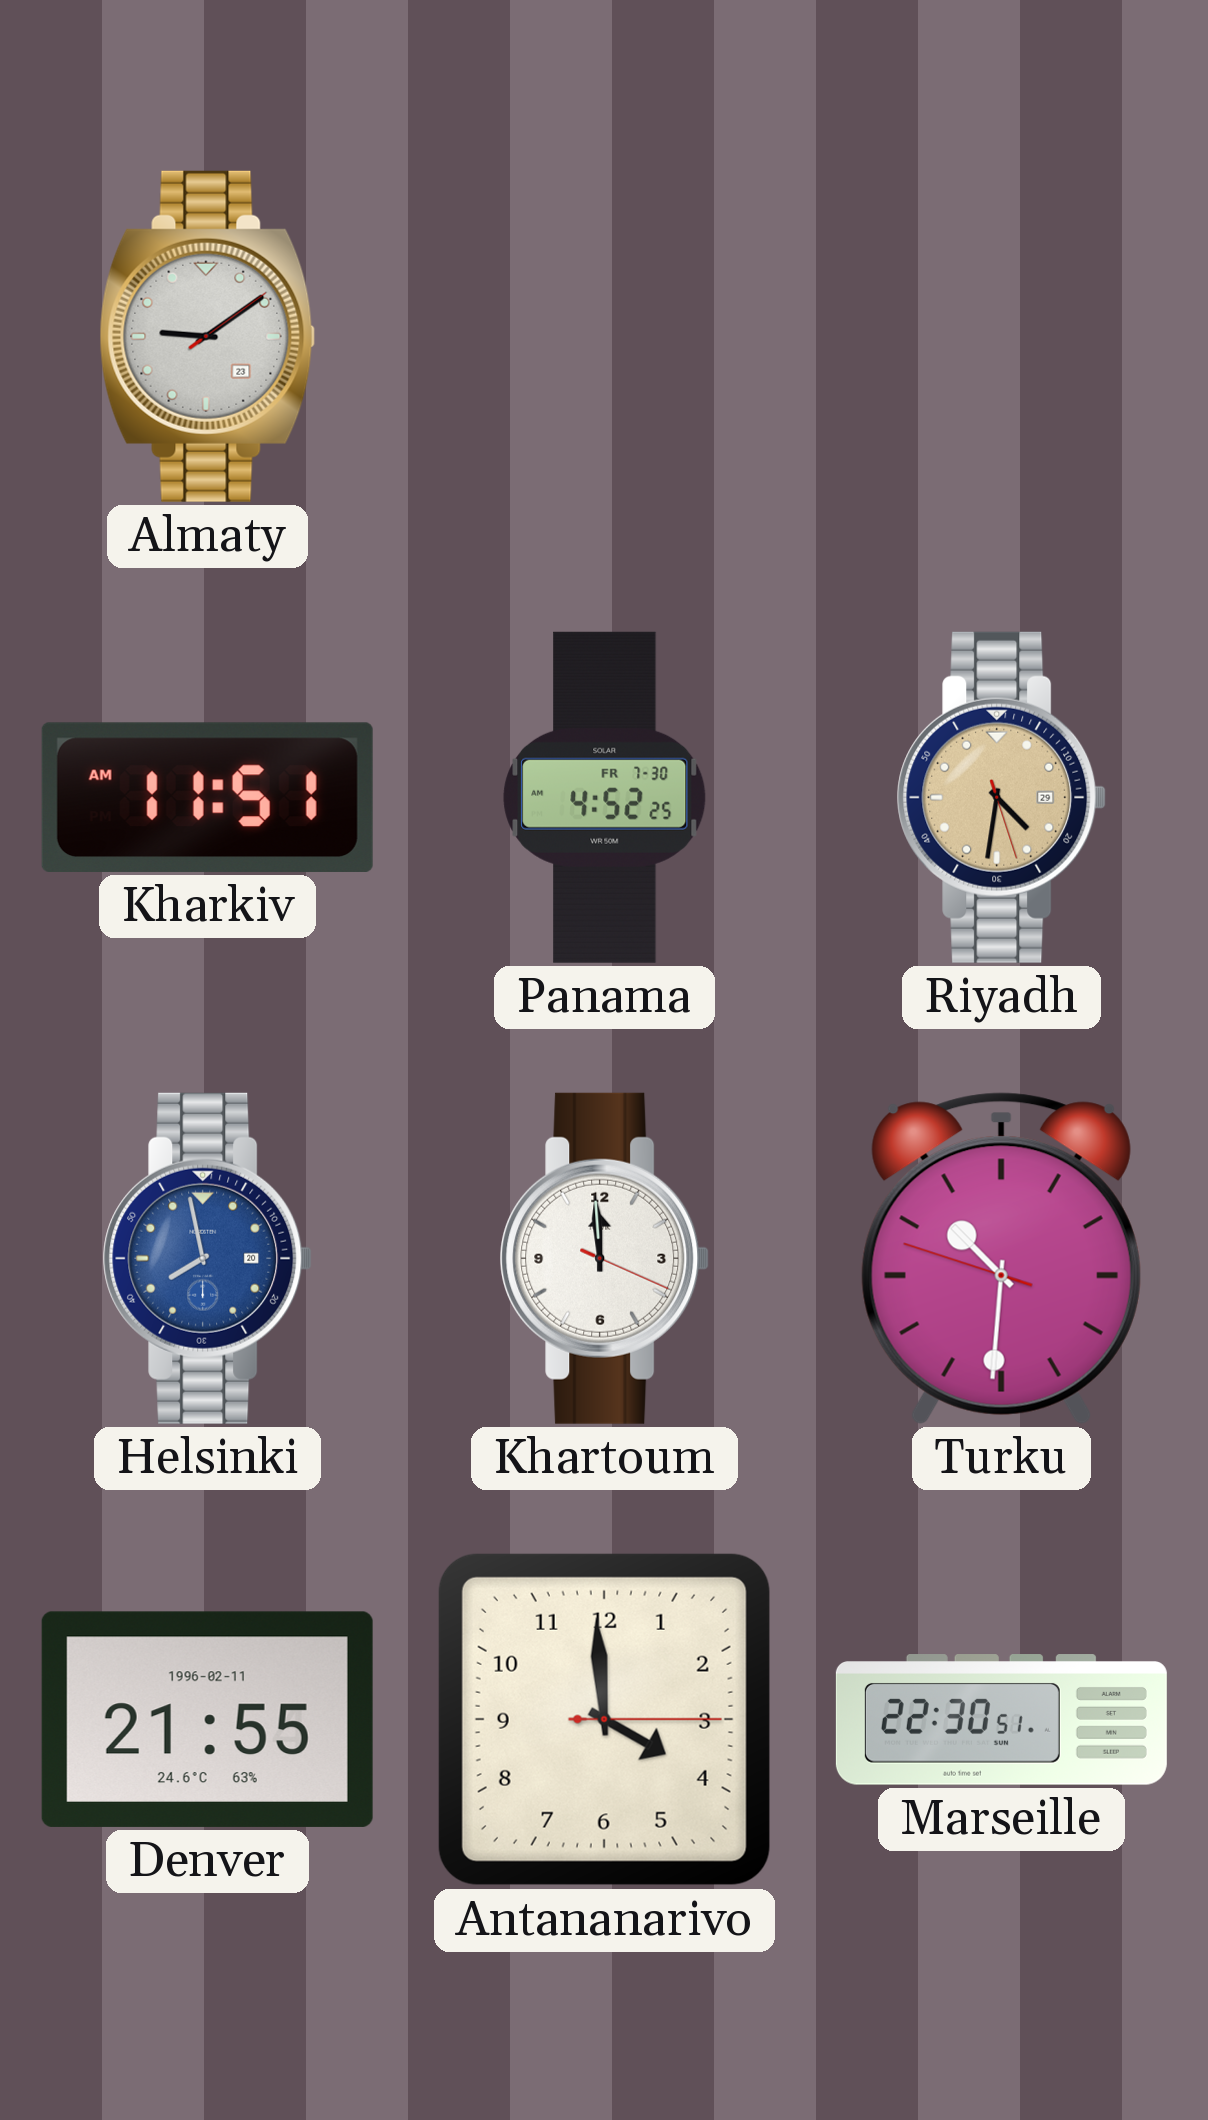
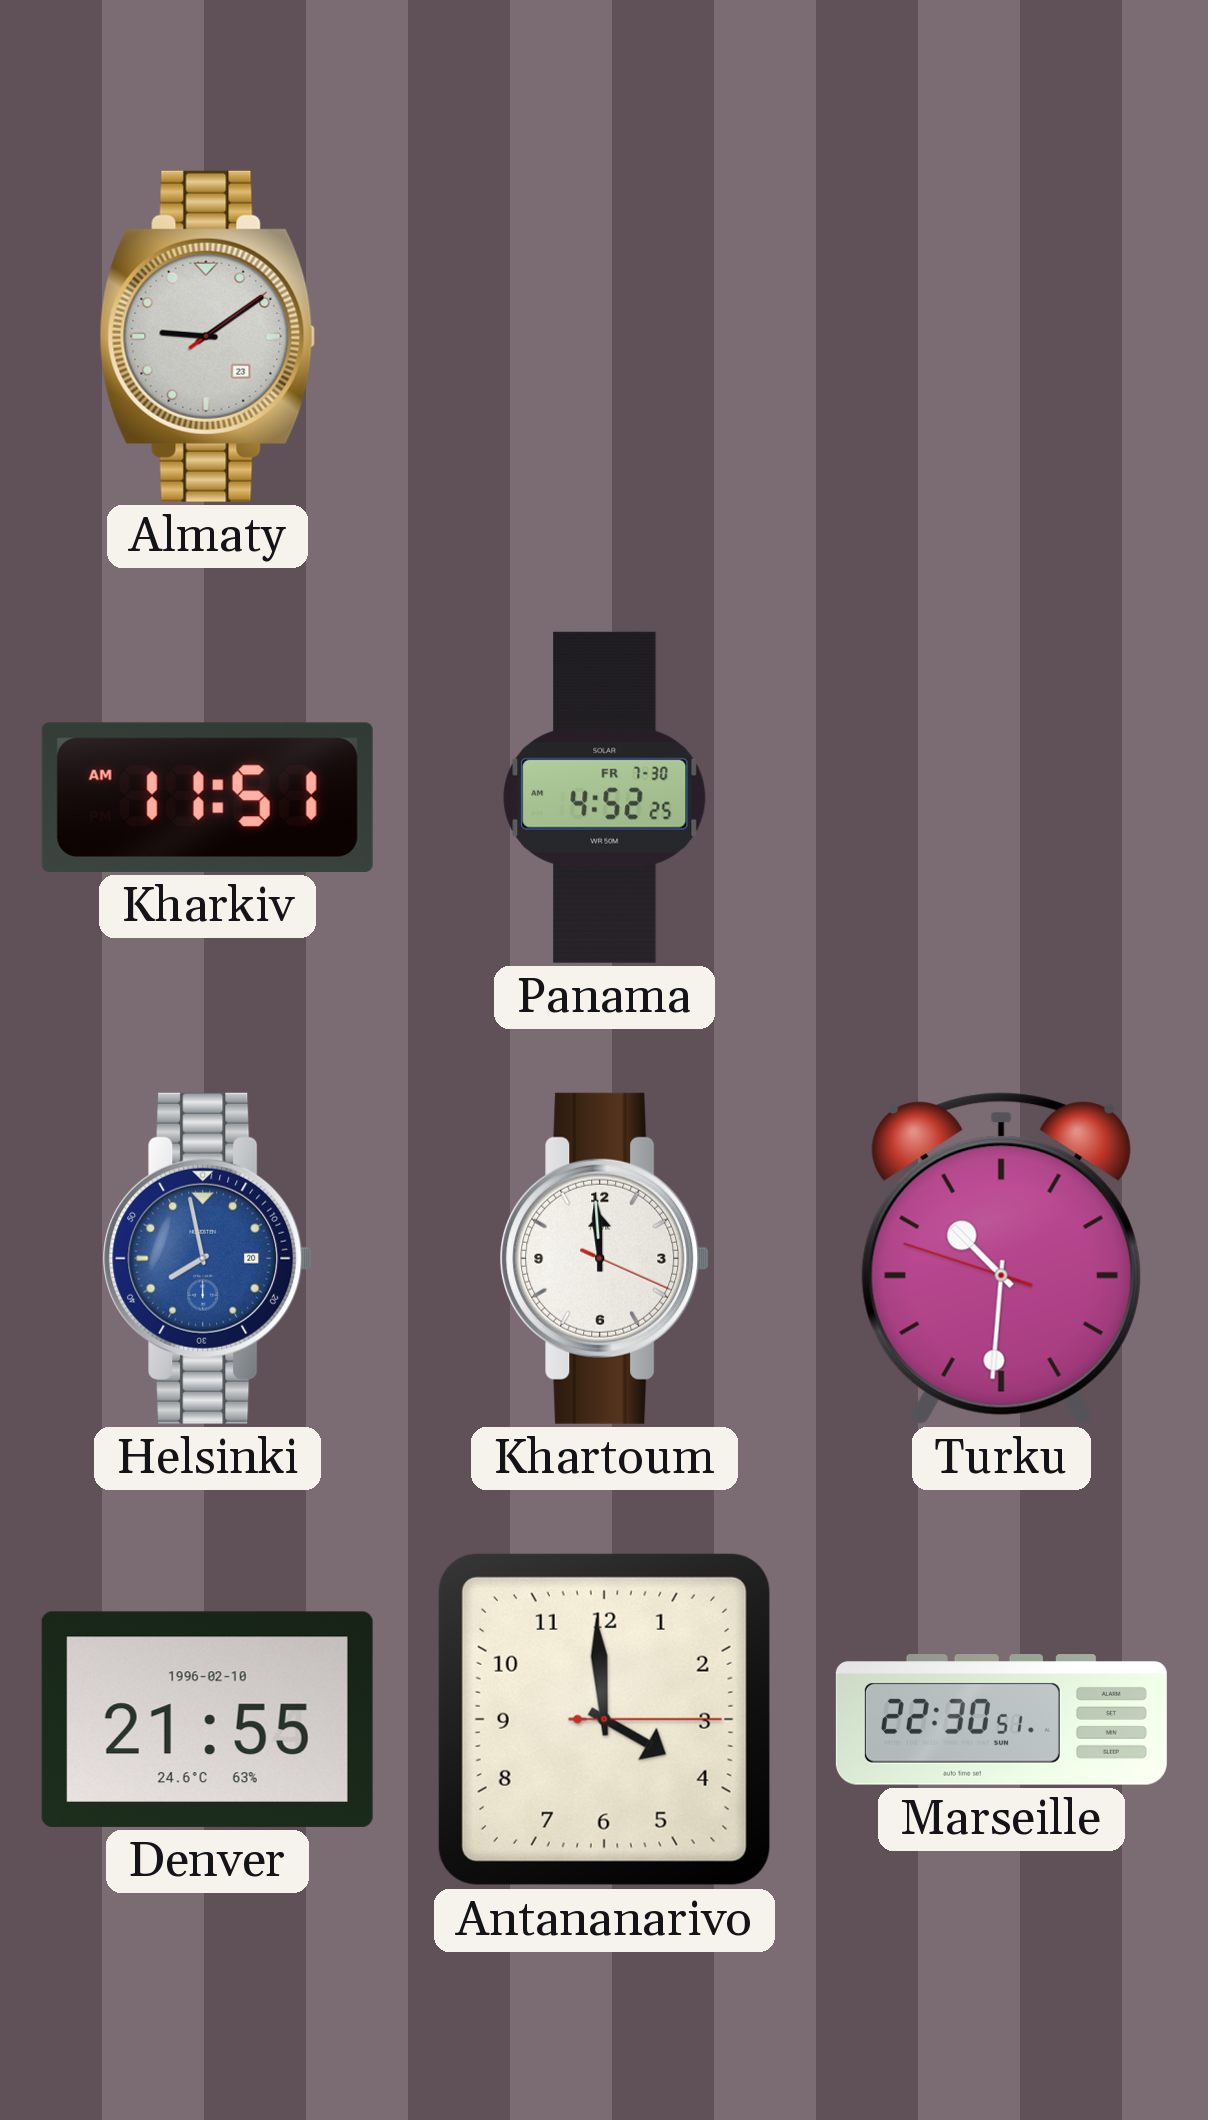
Riyadh: 4:31 -> none
Denver date: 1996-02-11 -> 1996-02-10
